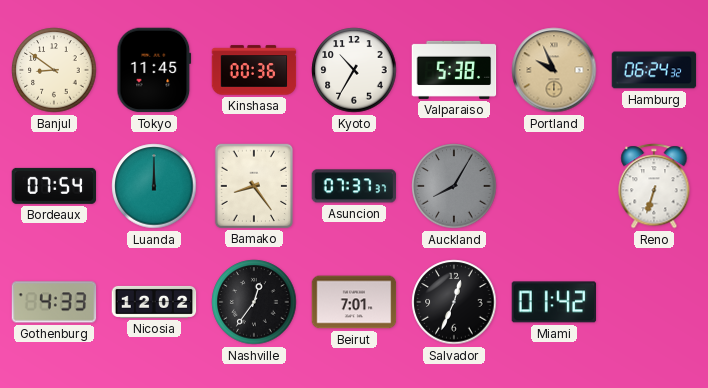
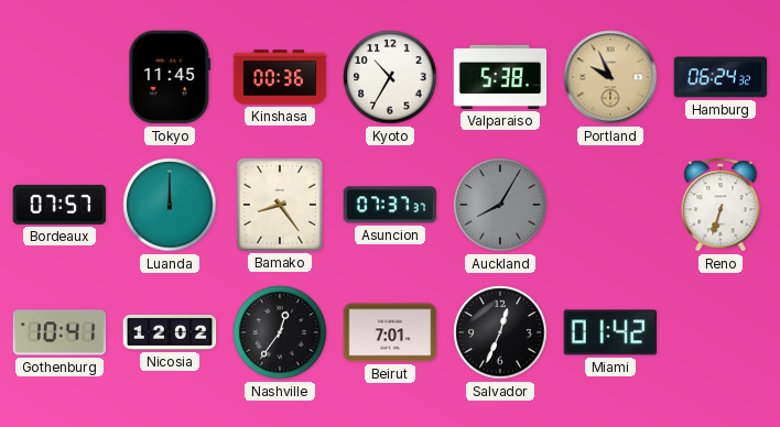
Banjul: 8:51 -> none
Bordeaux: 07:54 -> 07:57
Gothenburg: 4:33 -> 10:41
